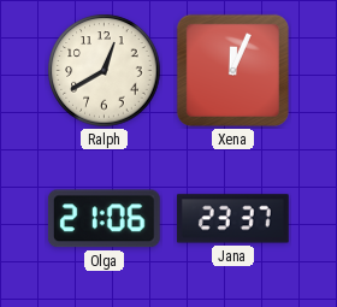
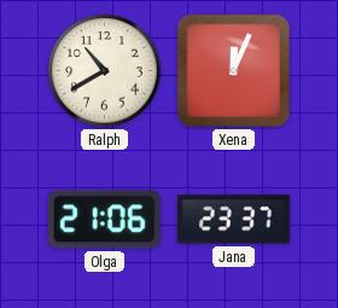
Ralph: 12:40 -> 10:40
